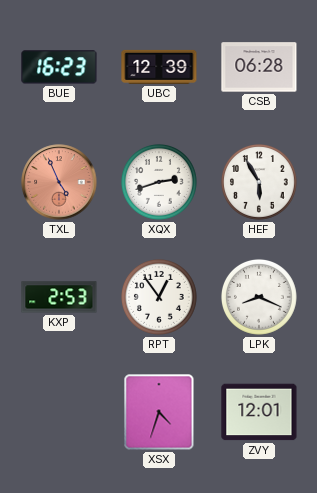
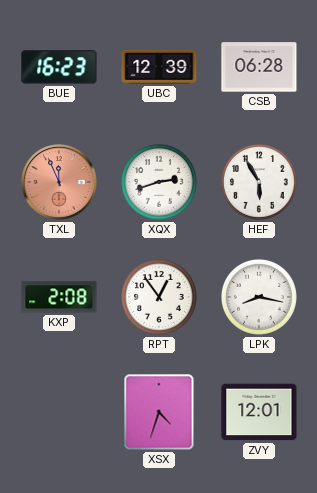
TXL: 4:56 -> 11:56
KXP: 2:53 -> 2:08
LPK: 8:19 -> 8:17
